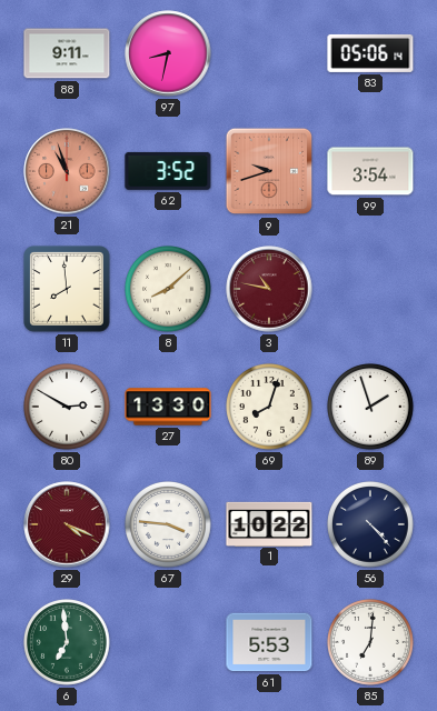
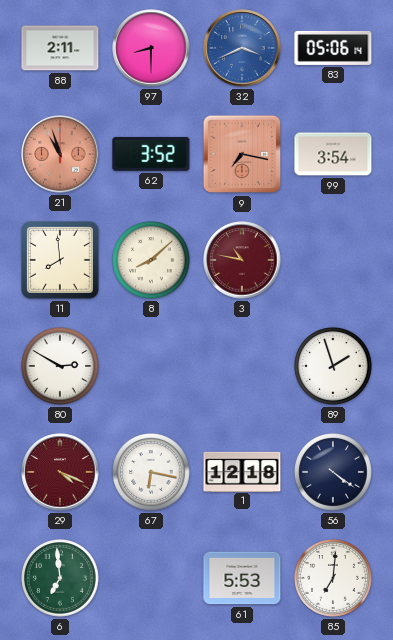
88: 9:11 -> 2:11
97: 8:32 -> 8:30
32: none -> 3:41
9: 9:42 -> 7:17
27: 13:30 -> none
69: 8:03 -> none
67: 3:46 -> 6:17
1: 10:22 -> 12:18
56: 4:23 -> 4:21
